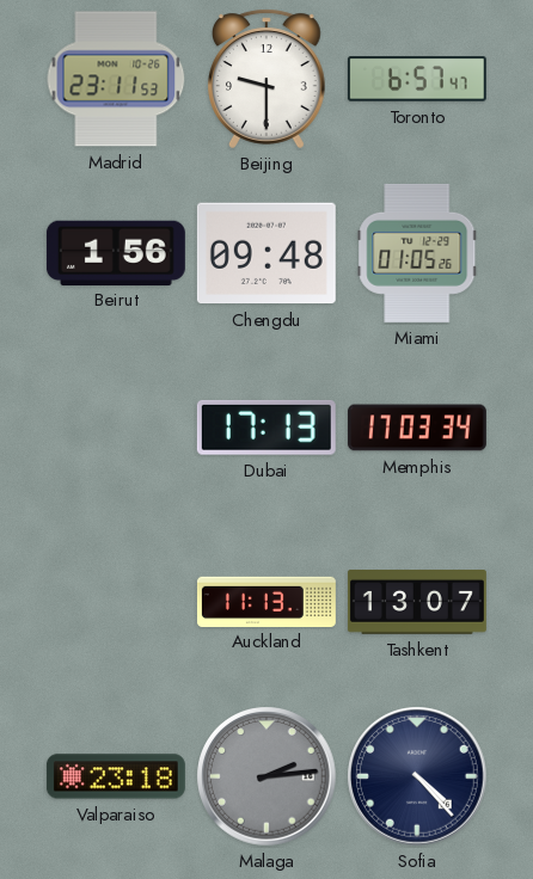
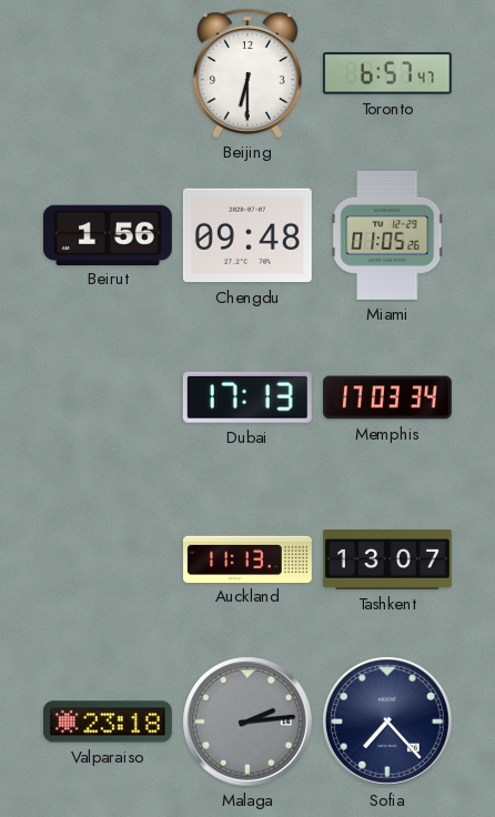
Madrid: 23:11 -> none
Beijing: 9:30 -> 6:30
Sofia: 4:23 -> 7:23
